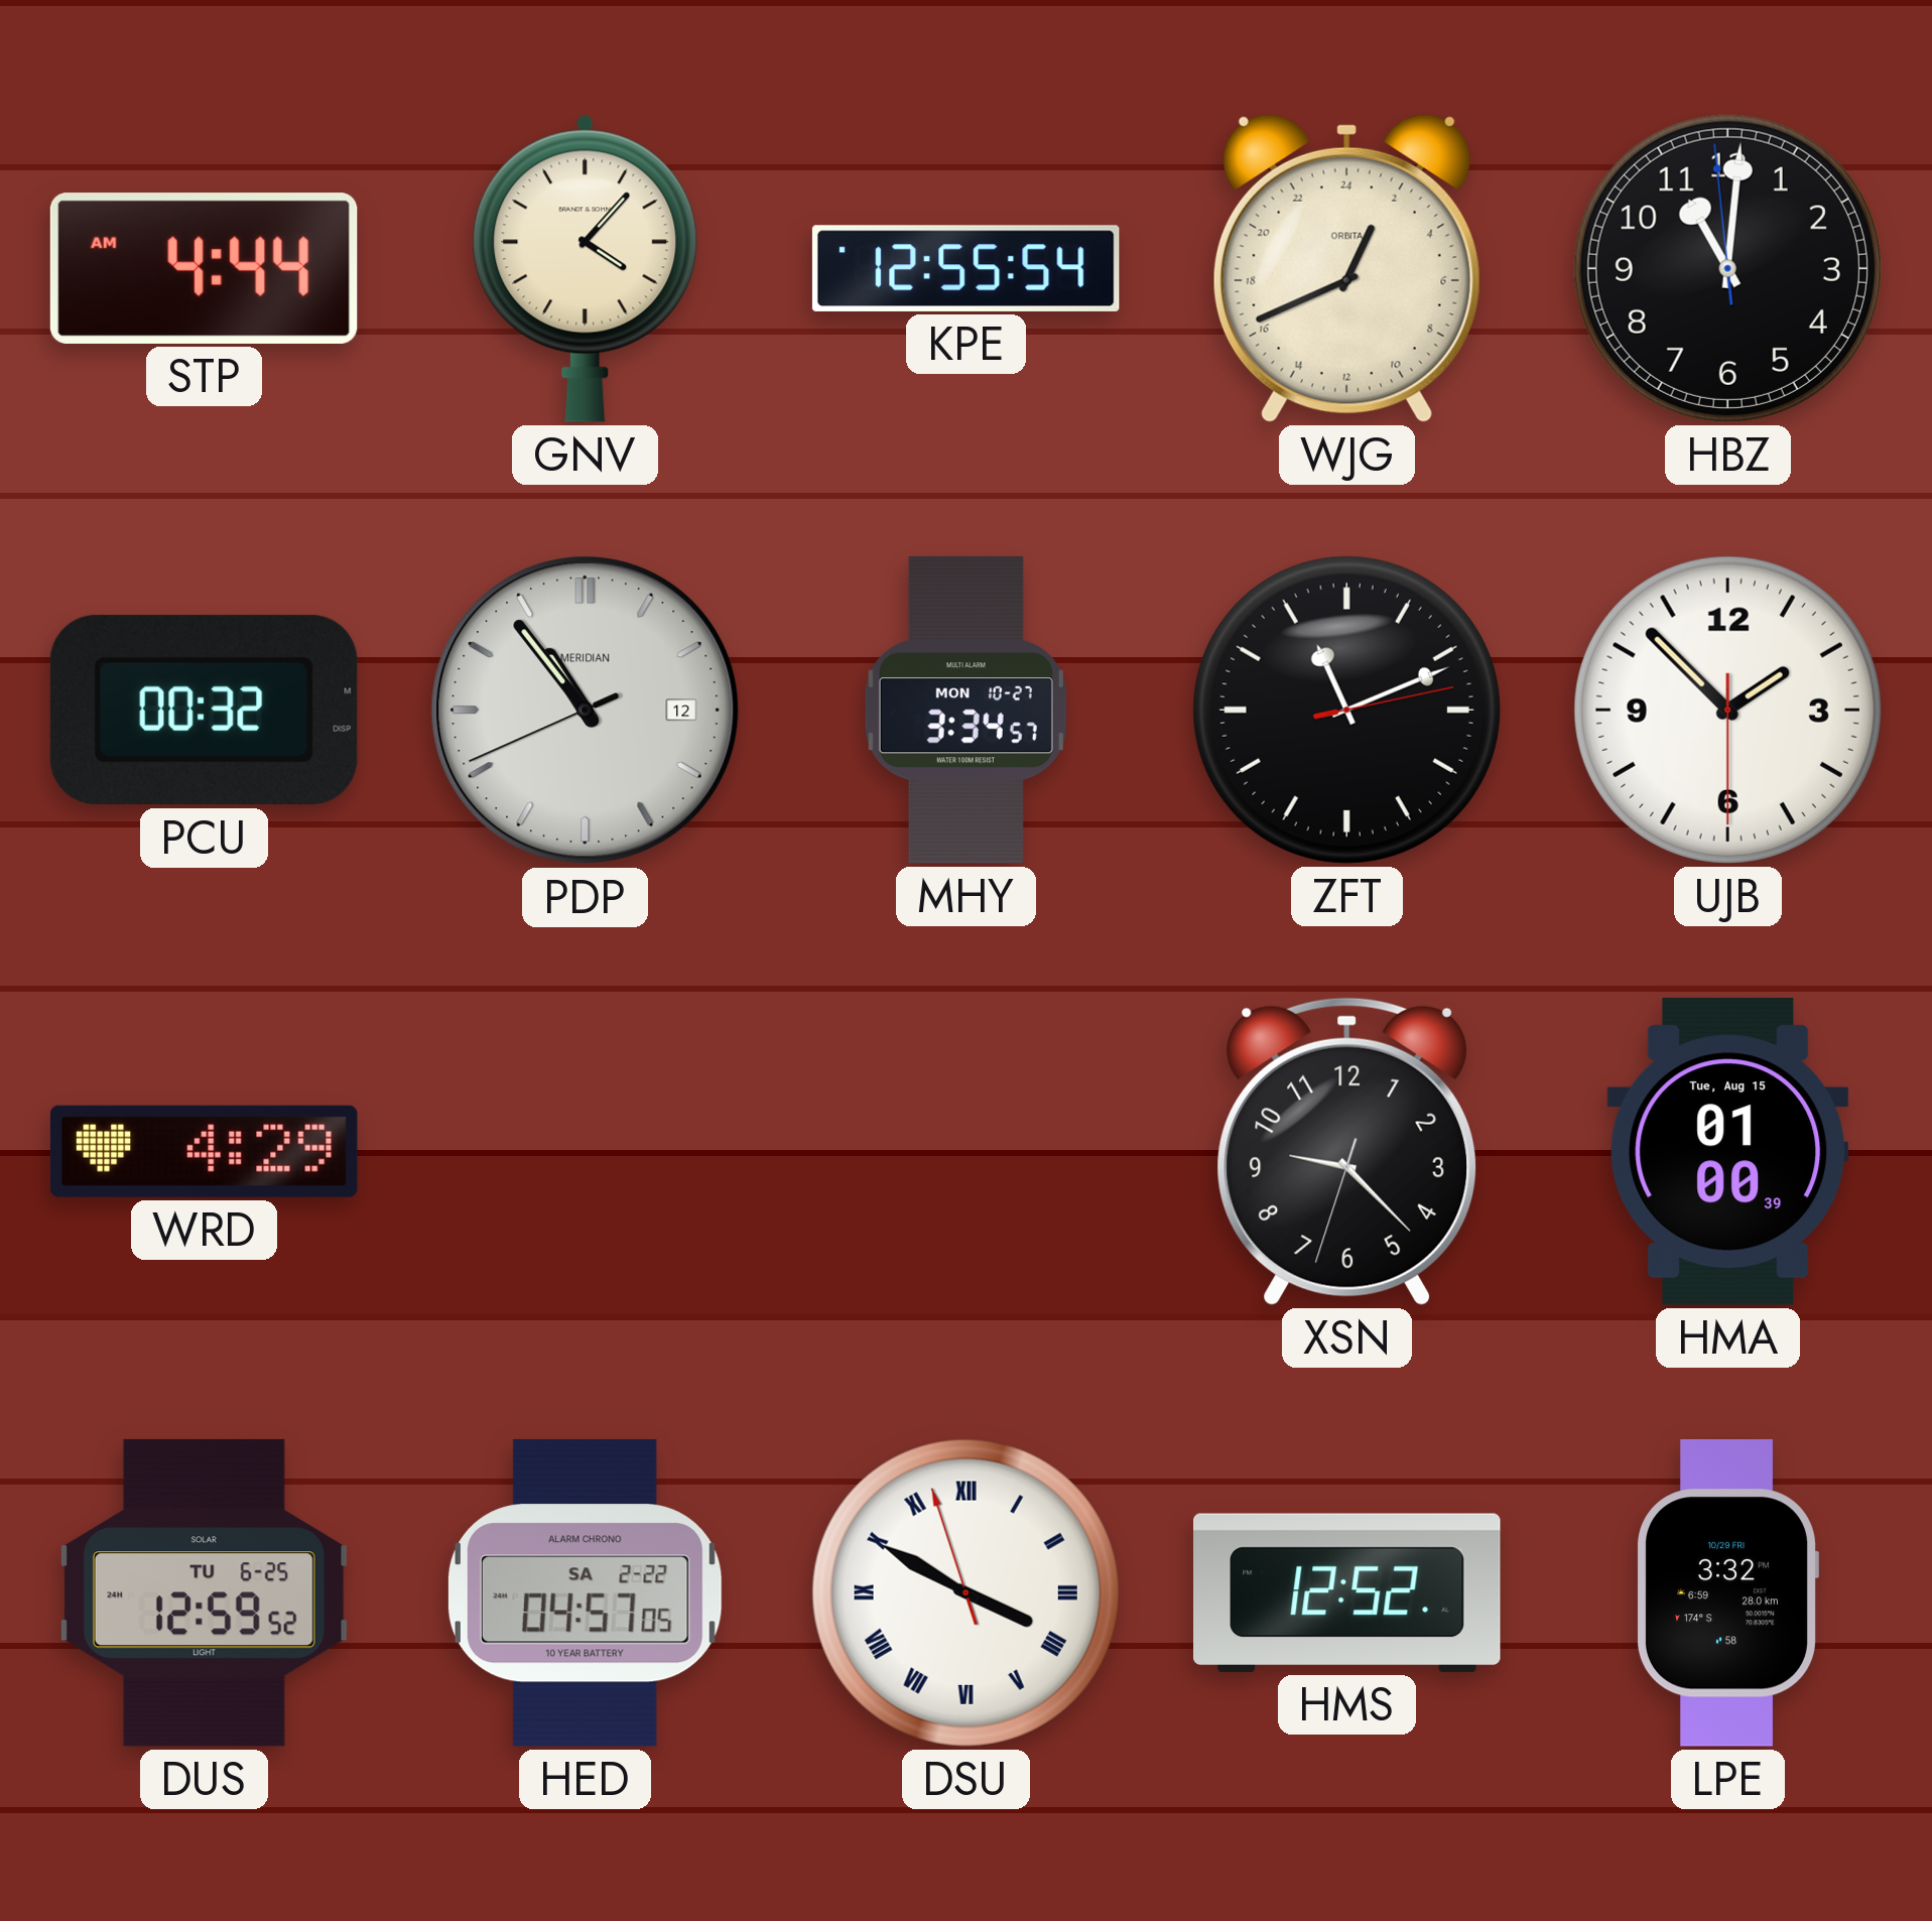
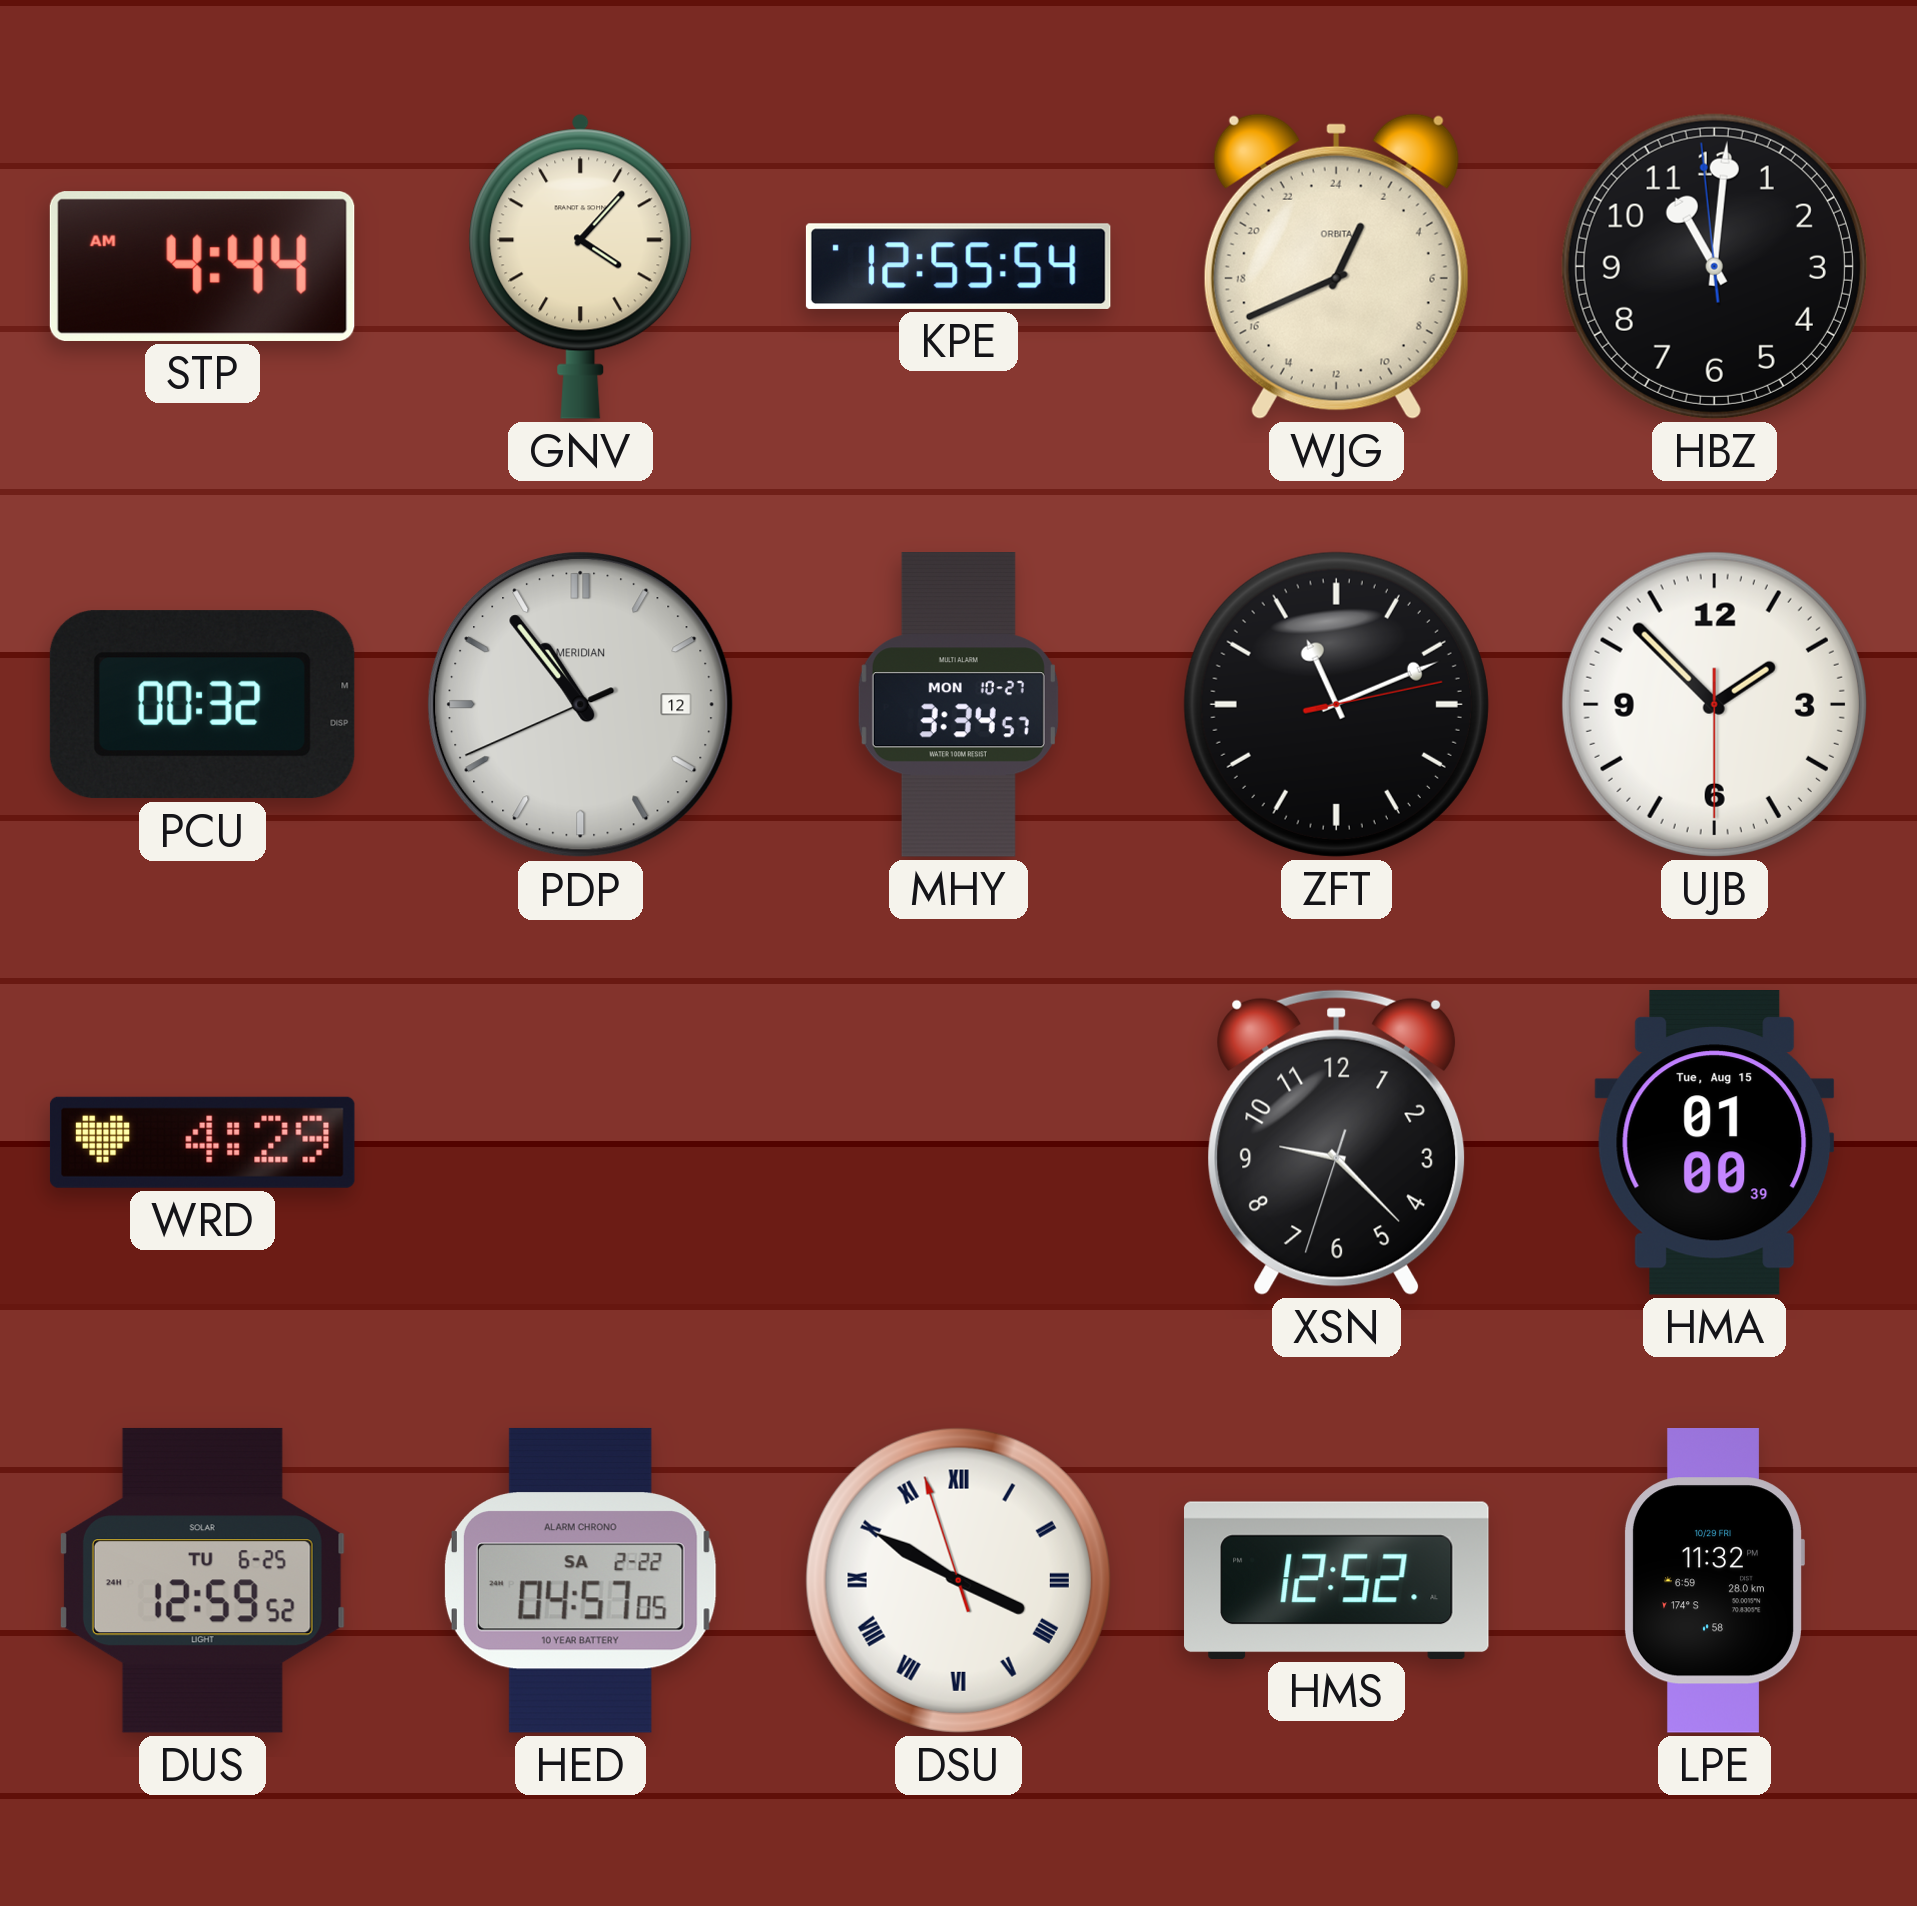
LPE: 3:32 -> 11:32
